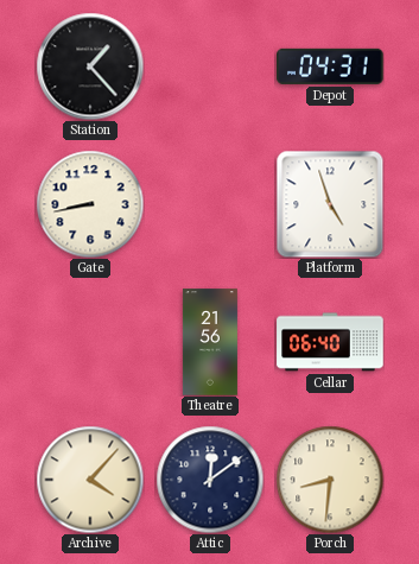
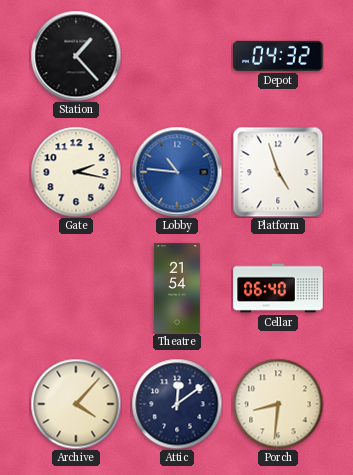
Depot: 04:31 -> 04:32
Gate: 8:43 -> 2:17
Lobby: none -> 10:46
Theatre: 21:56 -> 21:54
